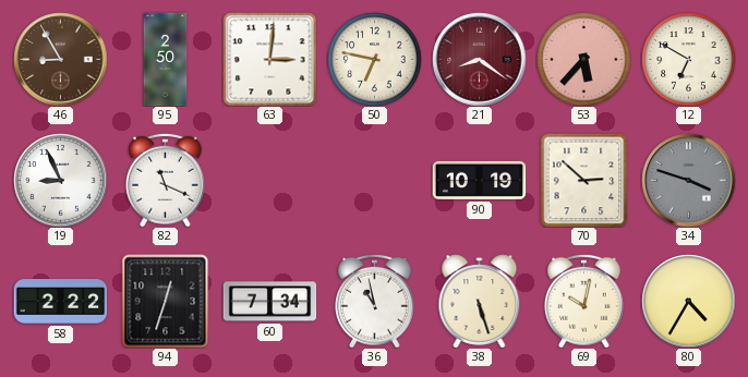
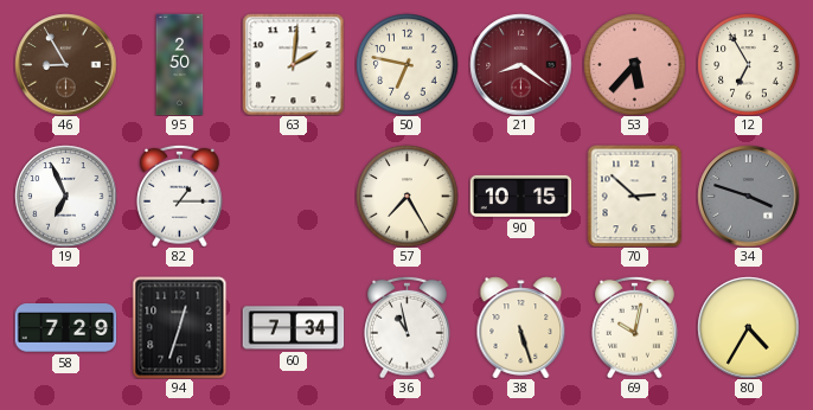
63: 3:01 -> 2:01
12: 6:50 -> 6:55
19: 8:56 -> 6:56
82: 11:19 -> 1:15
57: none -> 7:25
90: 10:19 -> 10:15
58: 2:22 -> 7:29
